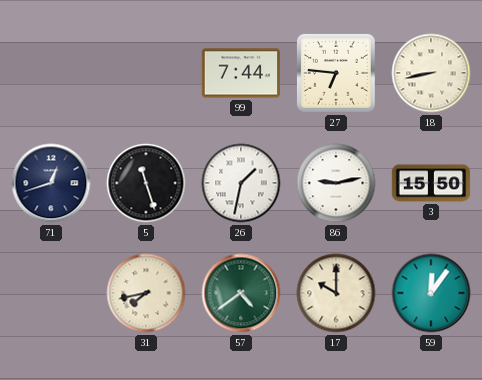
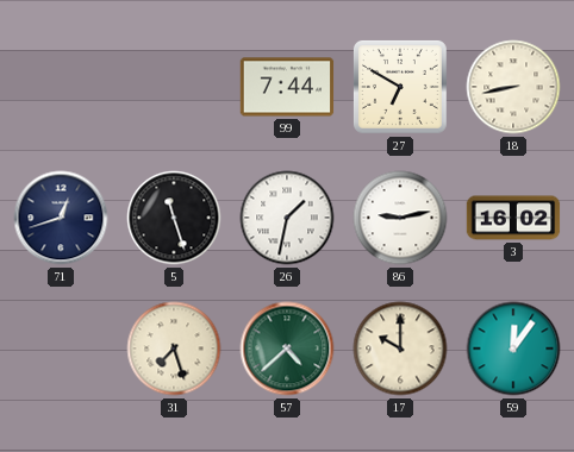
27: 6:46 -> 6:50
3: 15:50 -> 16:02
31: 7:43 -> 7:27
57: 4:39 -> 4:38
